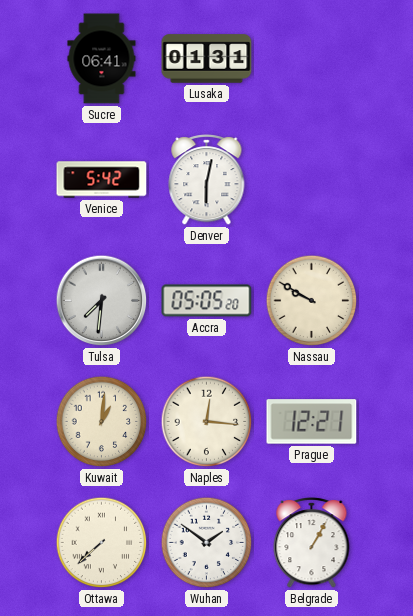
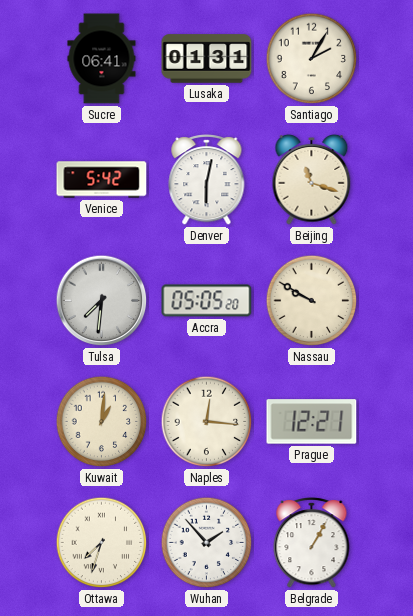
Santiago: none -> 2:05
Beijing: none -> 11:18
Ottawa: 7:38 -> 7:33
Wuhan: 1:51 -> 1:53
